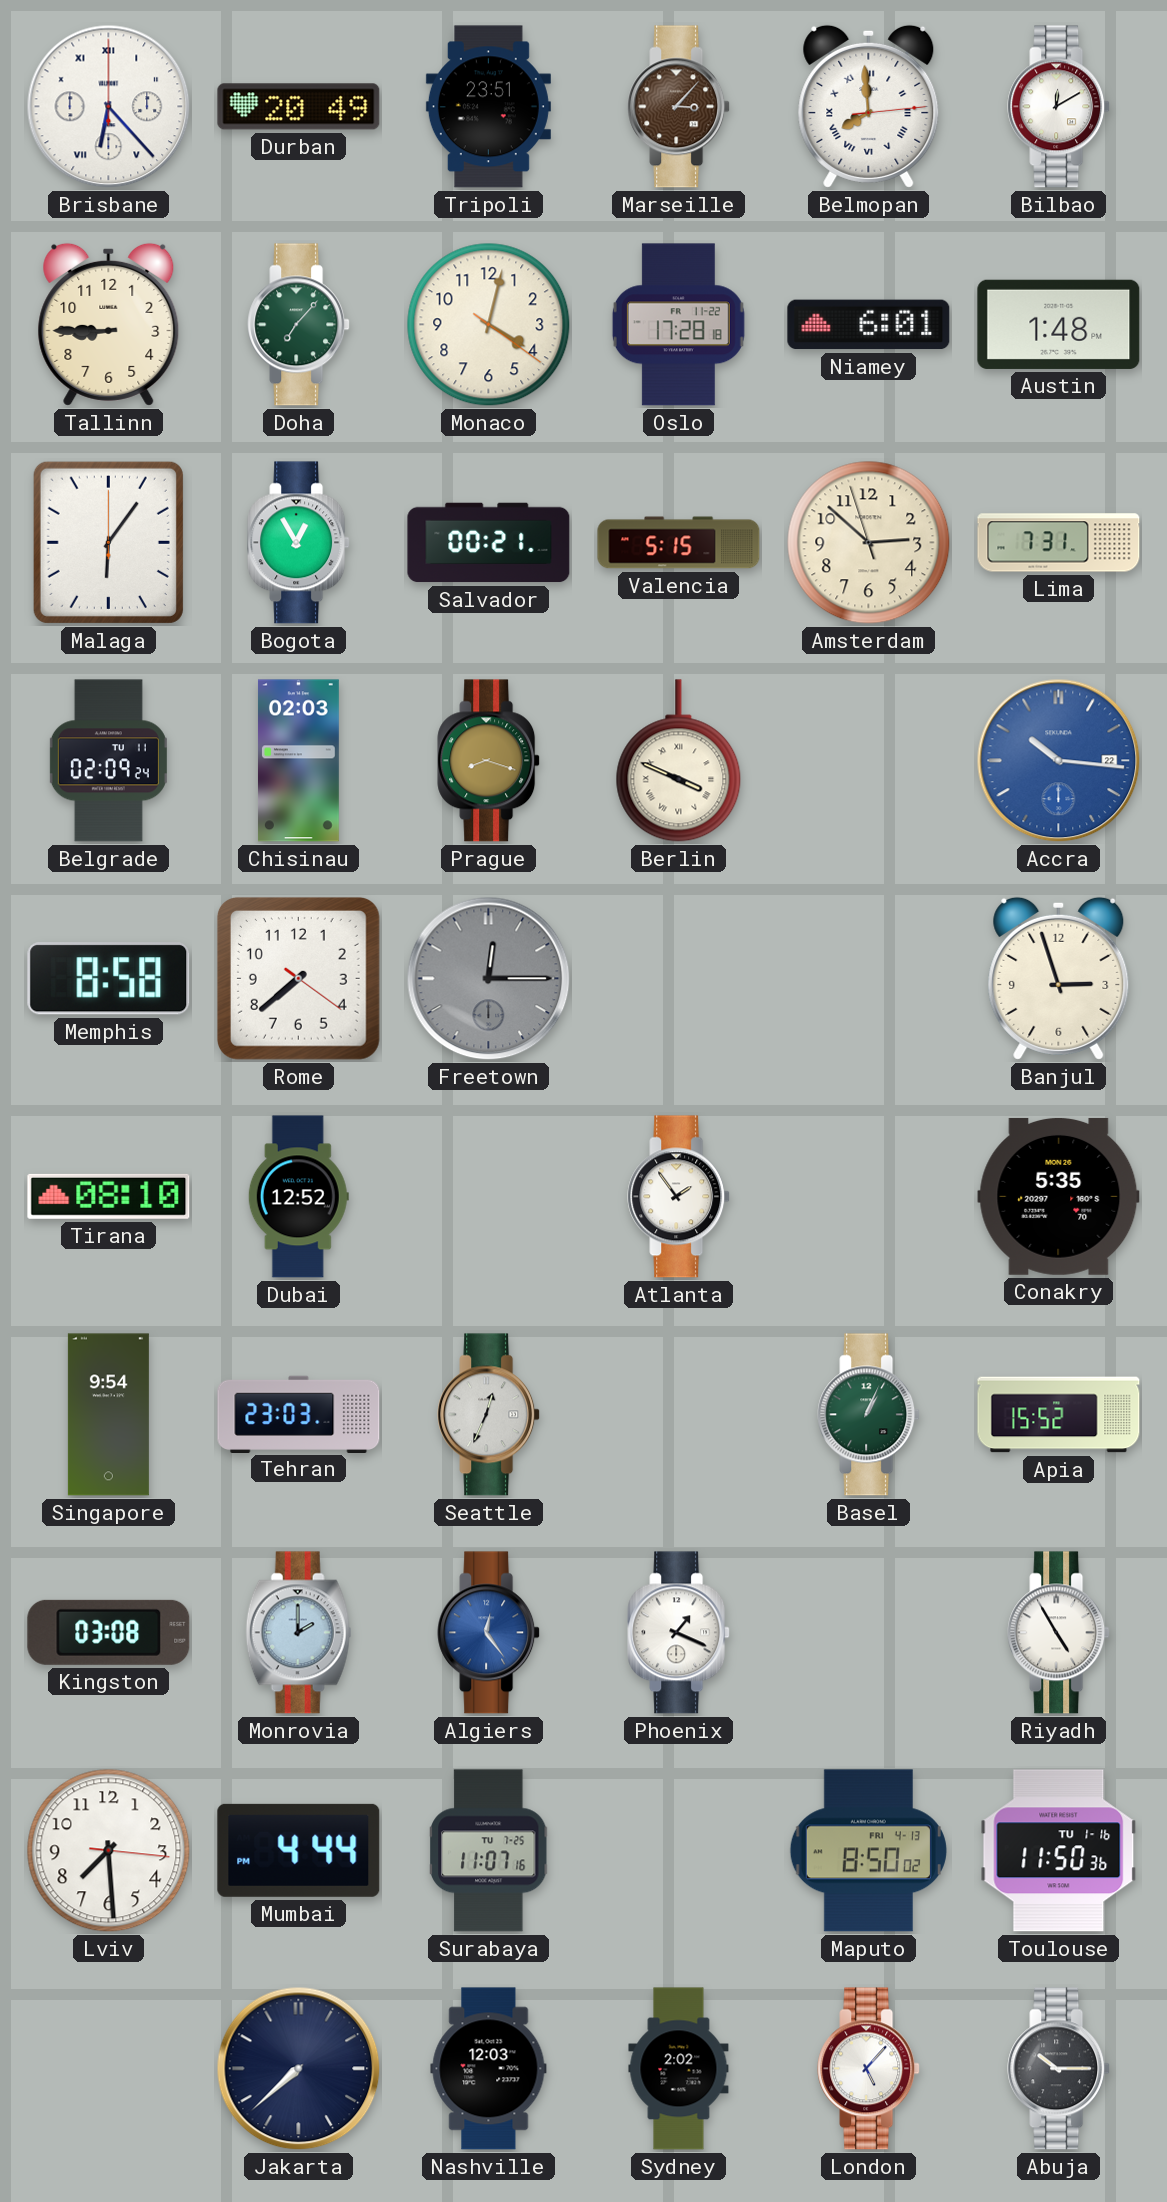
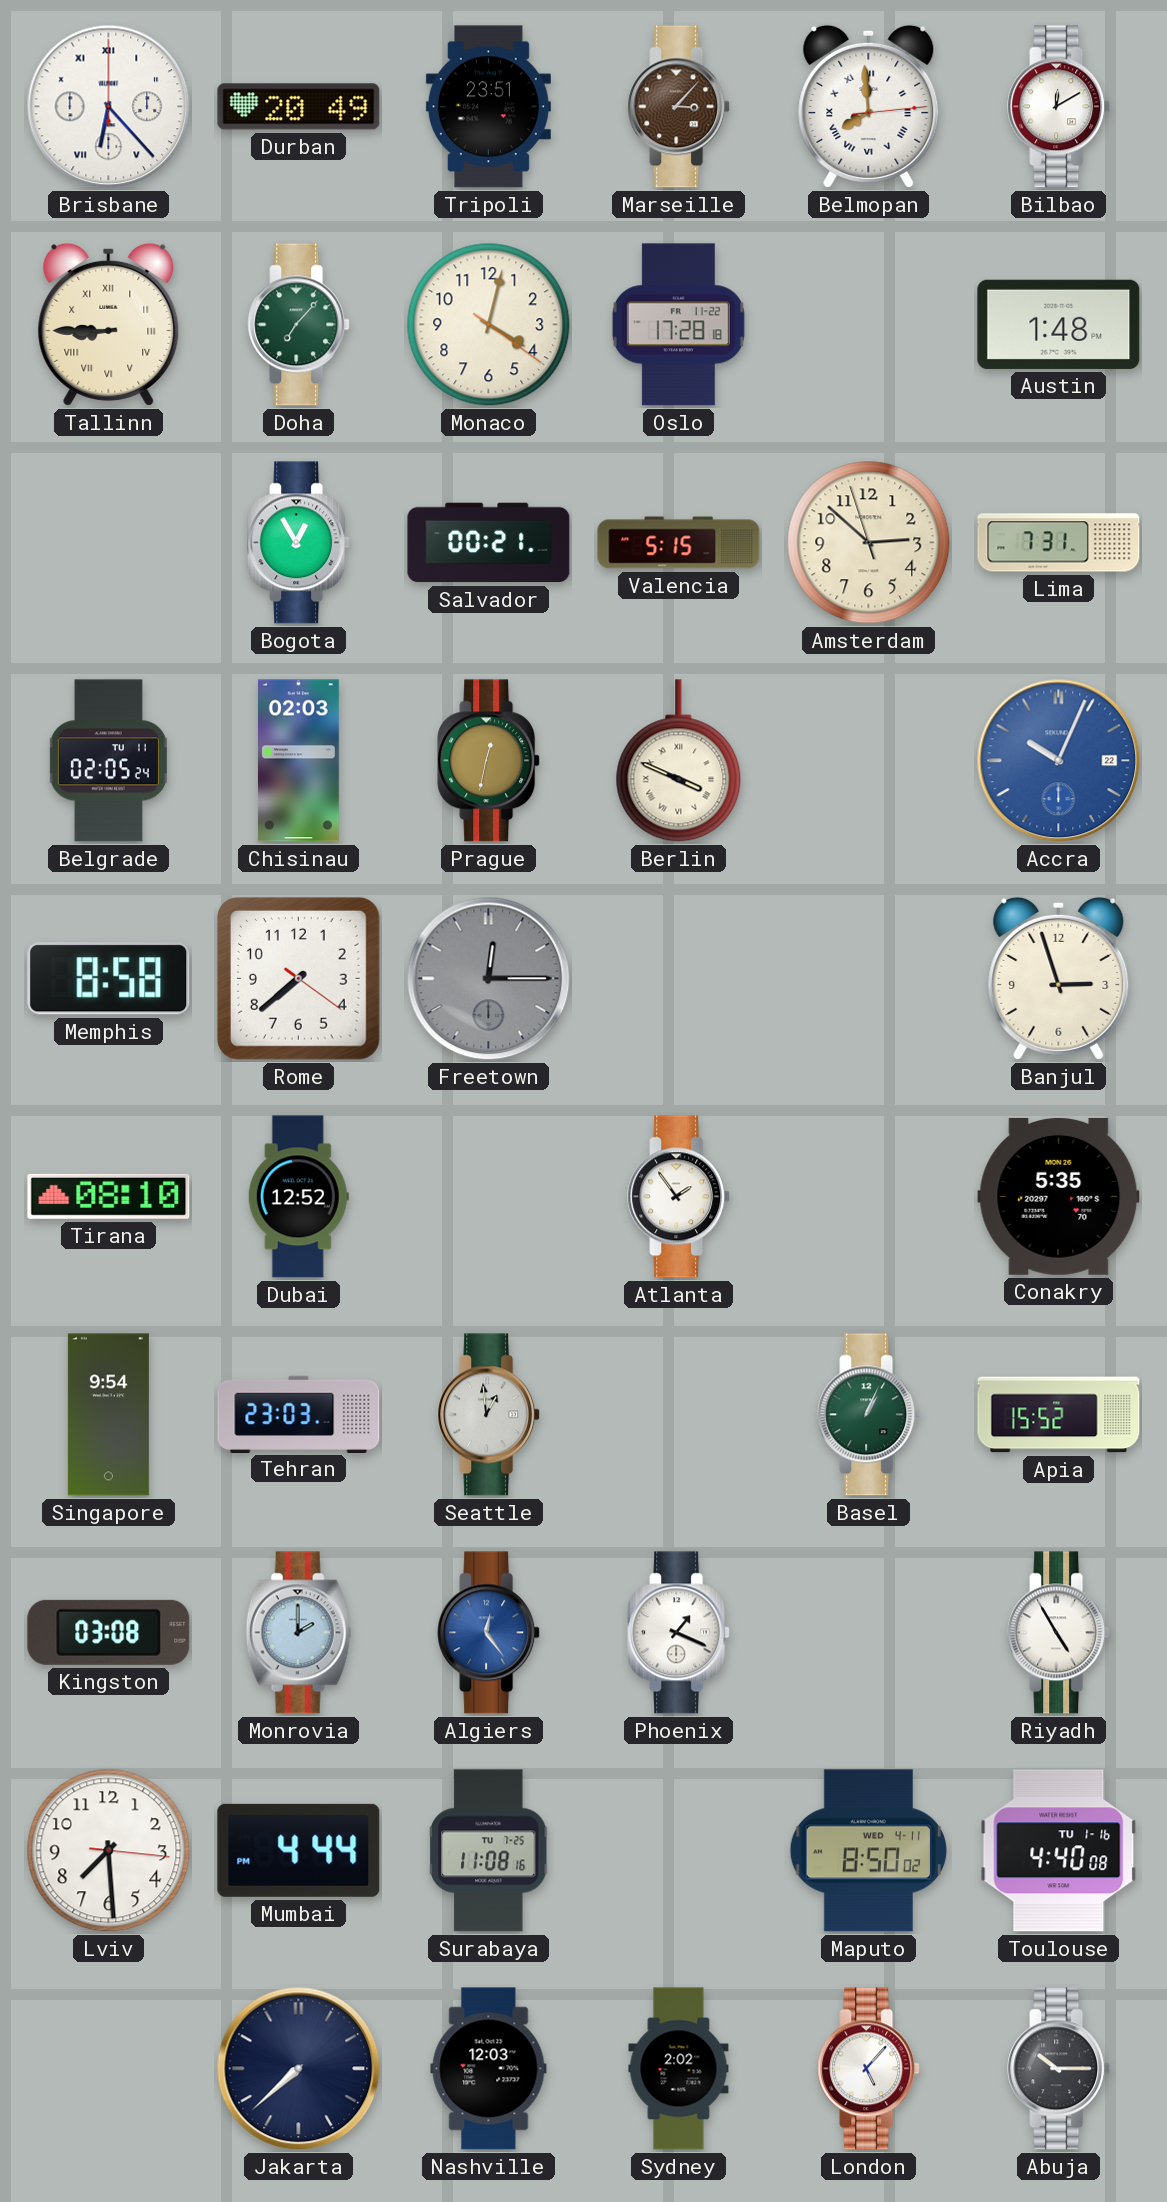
Tallinn numerals: Arabic -> Roman
Niamey: 6:01 -> none
Malaga: 6:06 -> none
Belgrade: 02:09 -> 02:05
Prague: 8:18 -> 12:32
Accra: 10:16 -> 10:04
Seattle: 12:34 -> 12:59
Surabaya: 11:07 -> 11:08
Maputo date: FRI 4-13 -> WED 4-11
Toulouse: 11:50 -> 4:40
